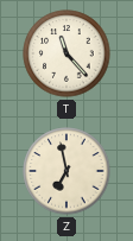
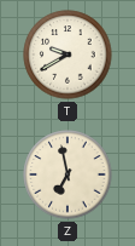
T: 11:23 -> 9:40
